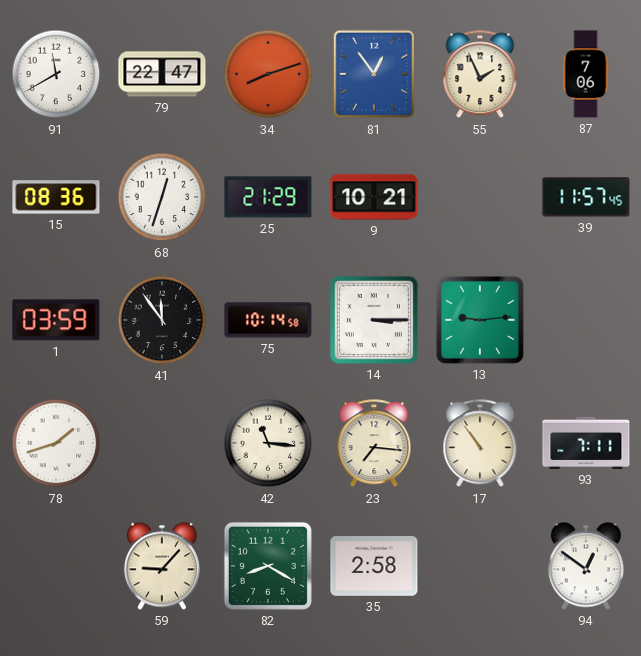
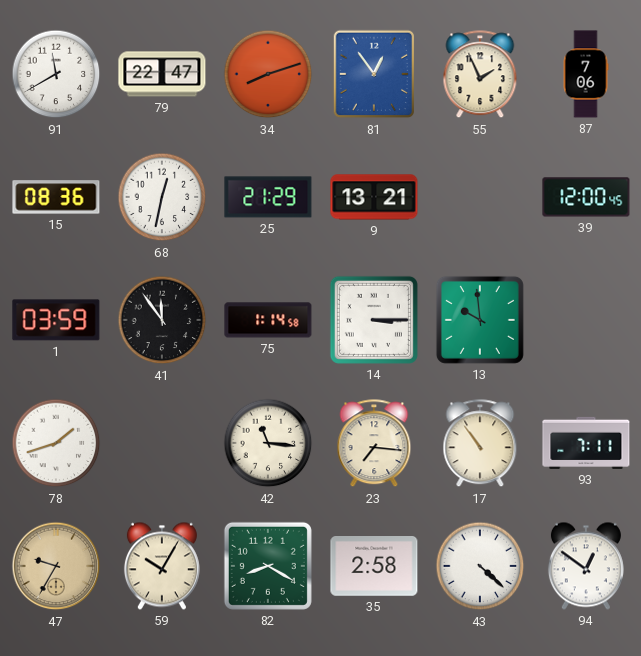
68: 12:33 -> 12:32
9: 10:21 -> 13:21
39: 11:57 -> 12:00
75: 10:14 -> 1:14
13: 9:14 -> 9:59
47: none -> 9:35
59: 9:07 -> 10:05
43: none -> 4:22
